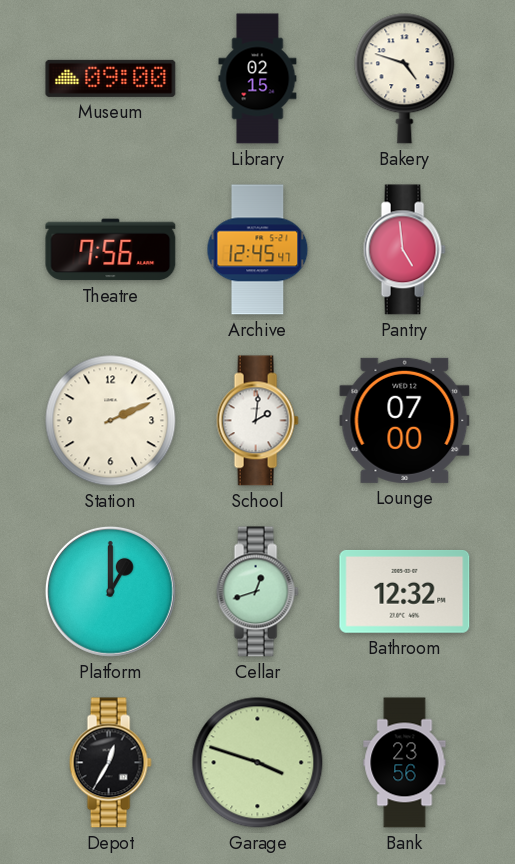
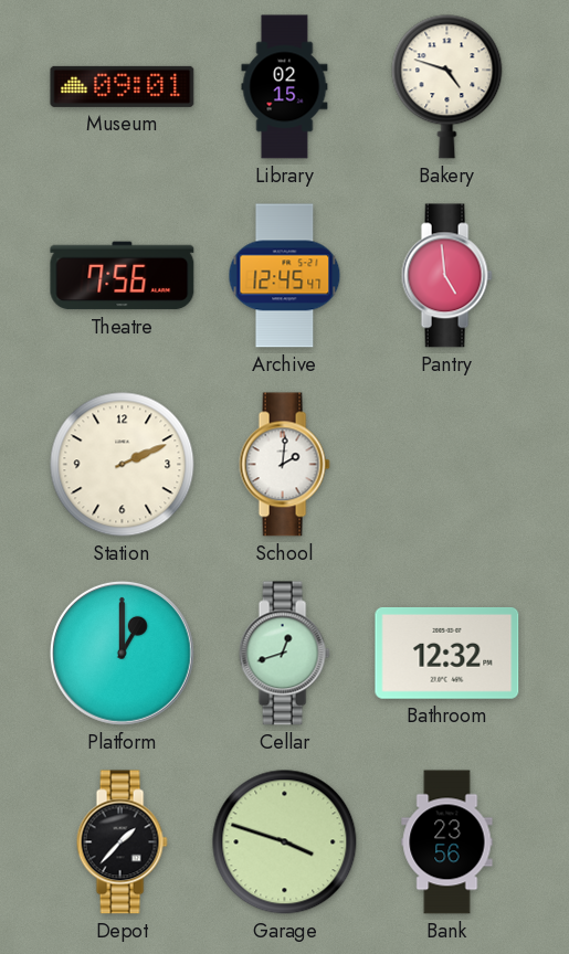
Museum: 09:00 -> 09:01
Lounge: 07:00 -> none
Depot: 12:35 -> 1:37
